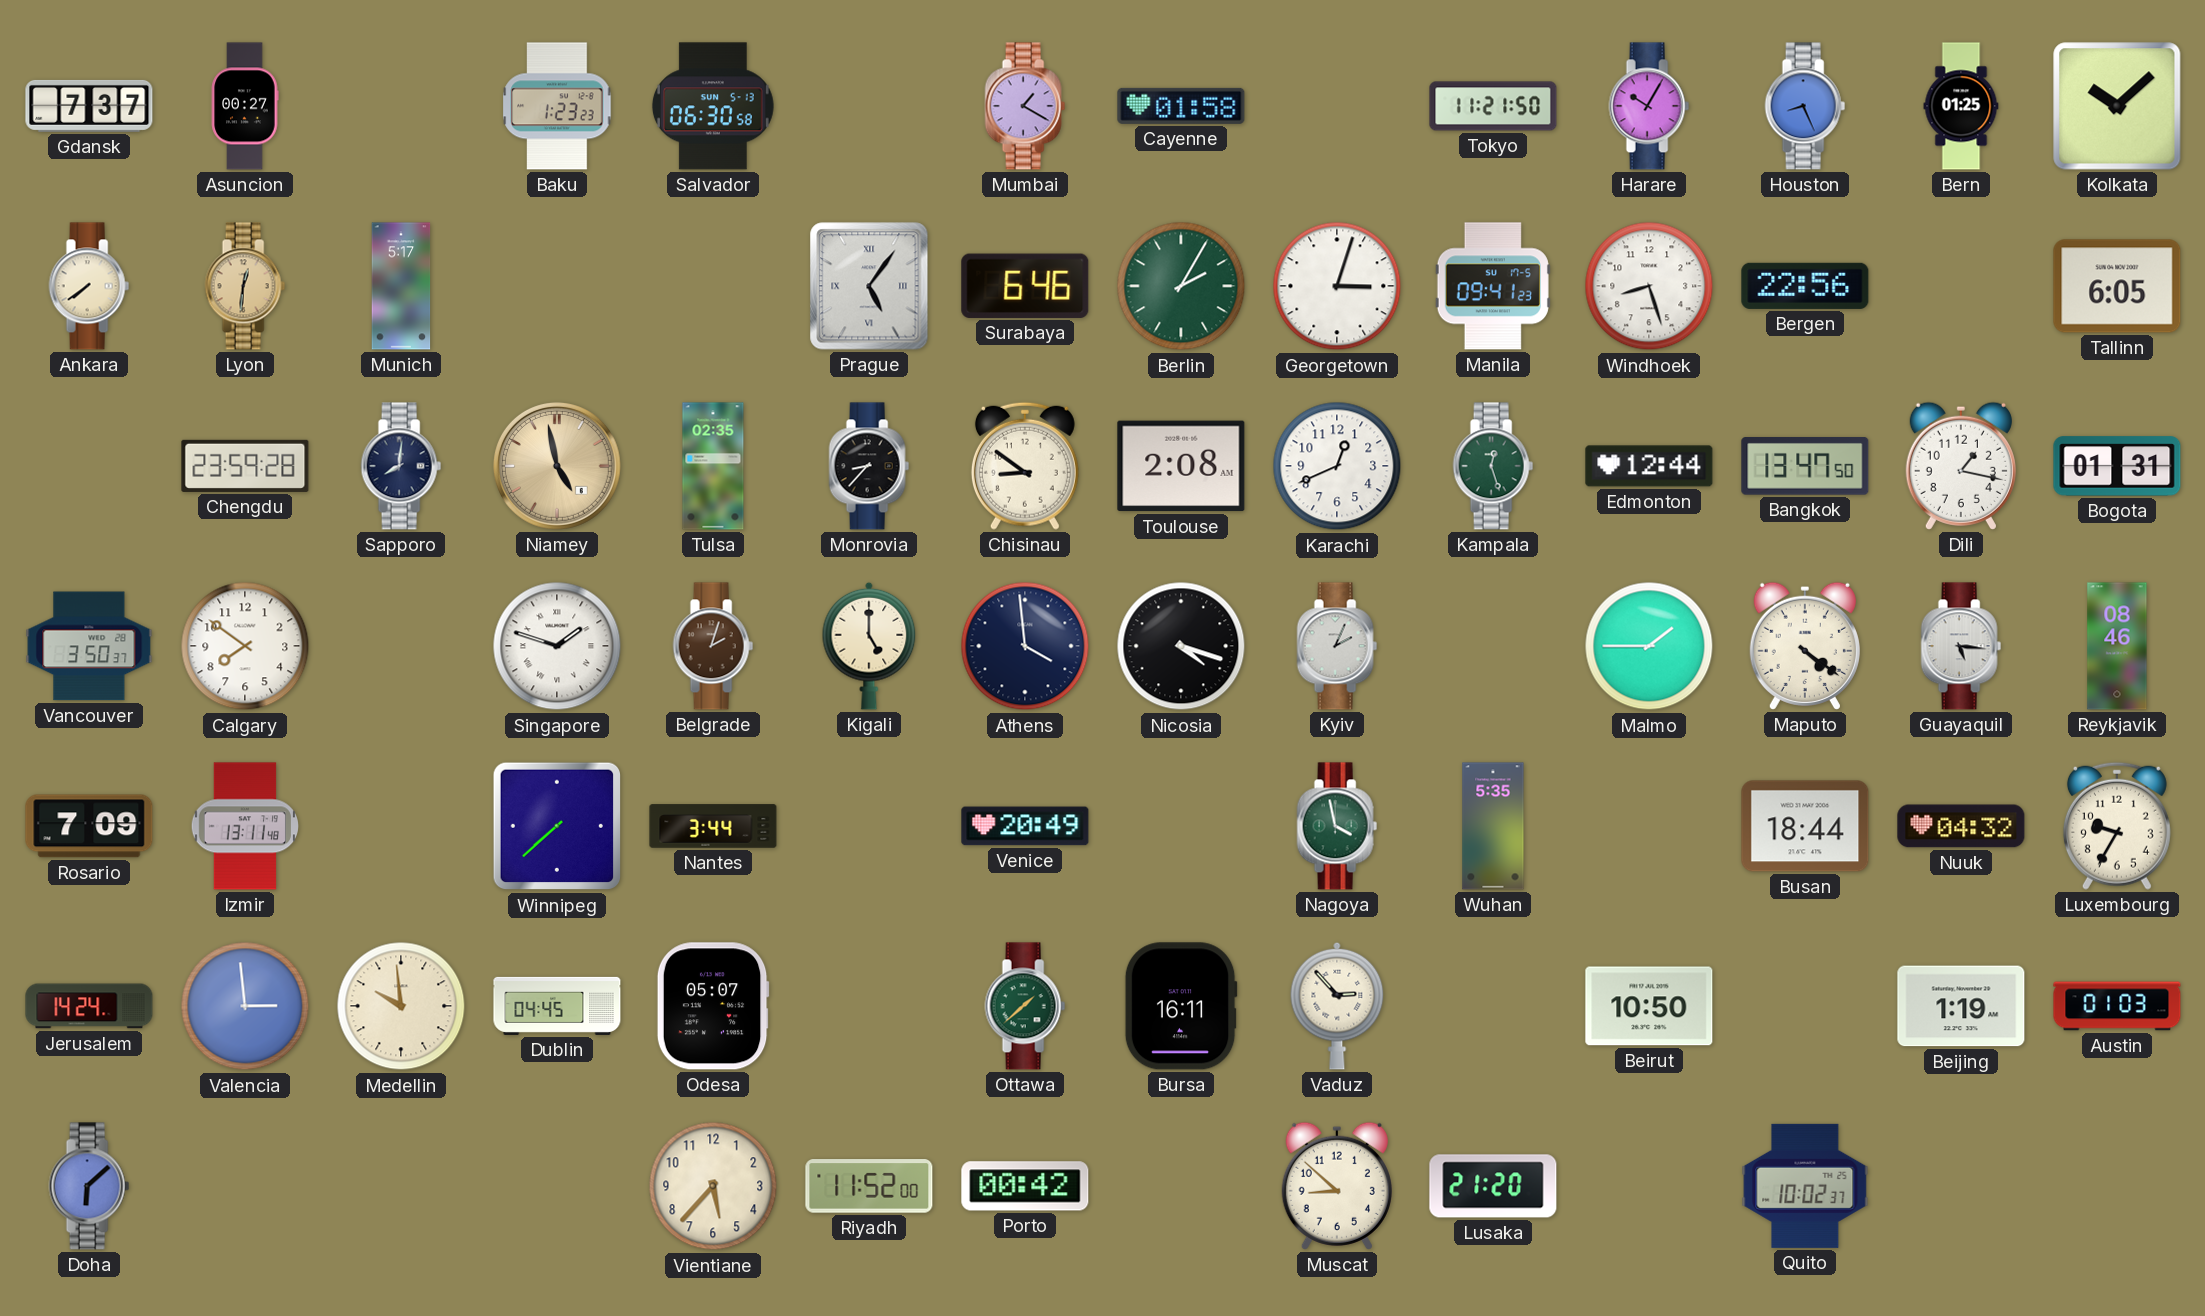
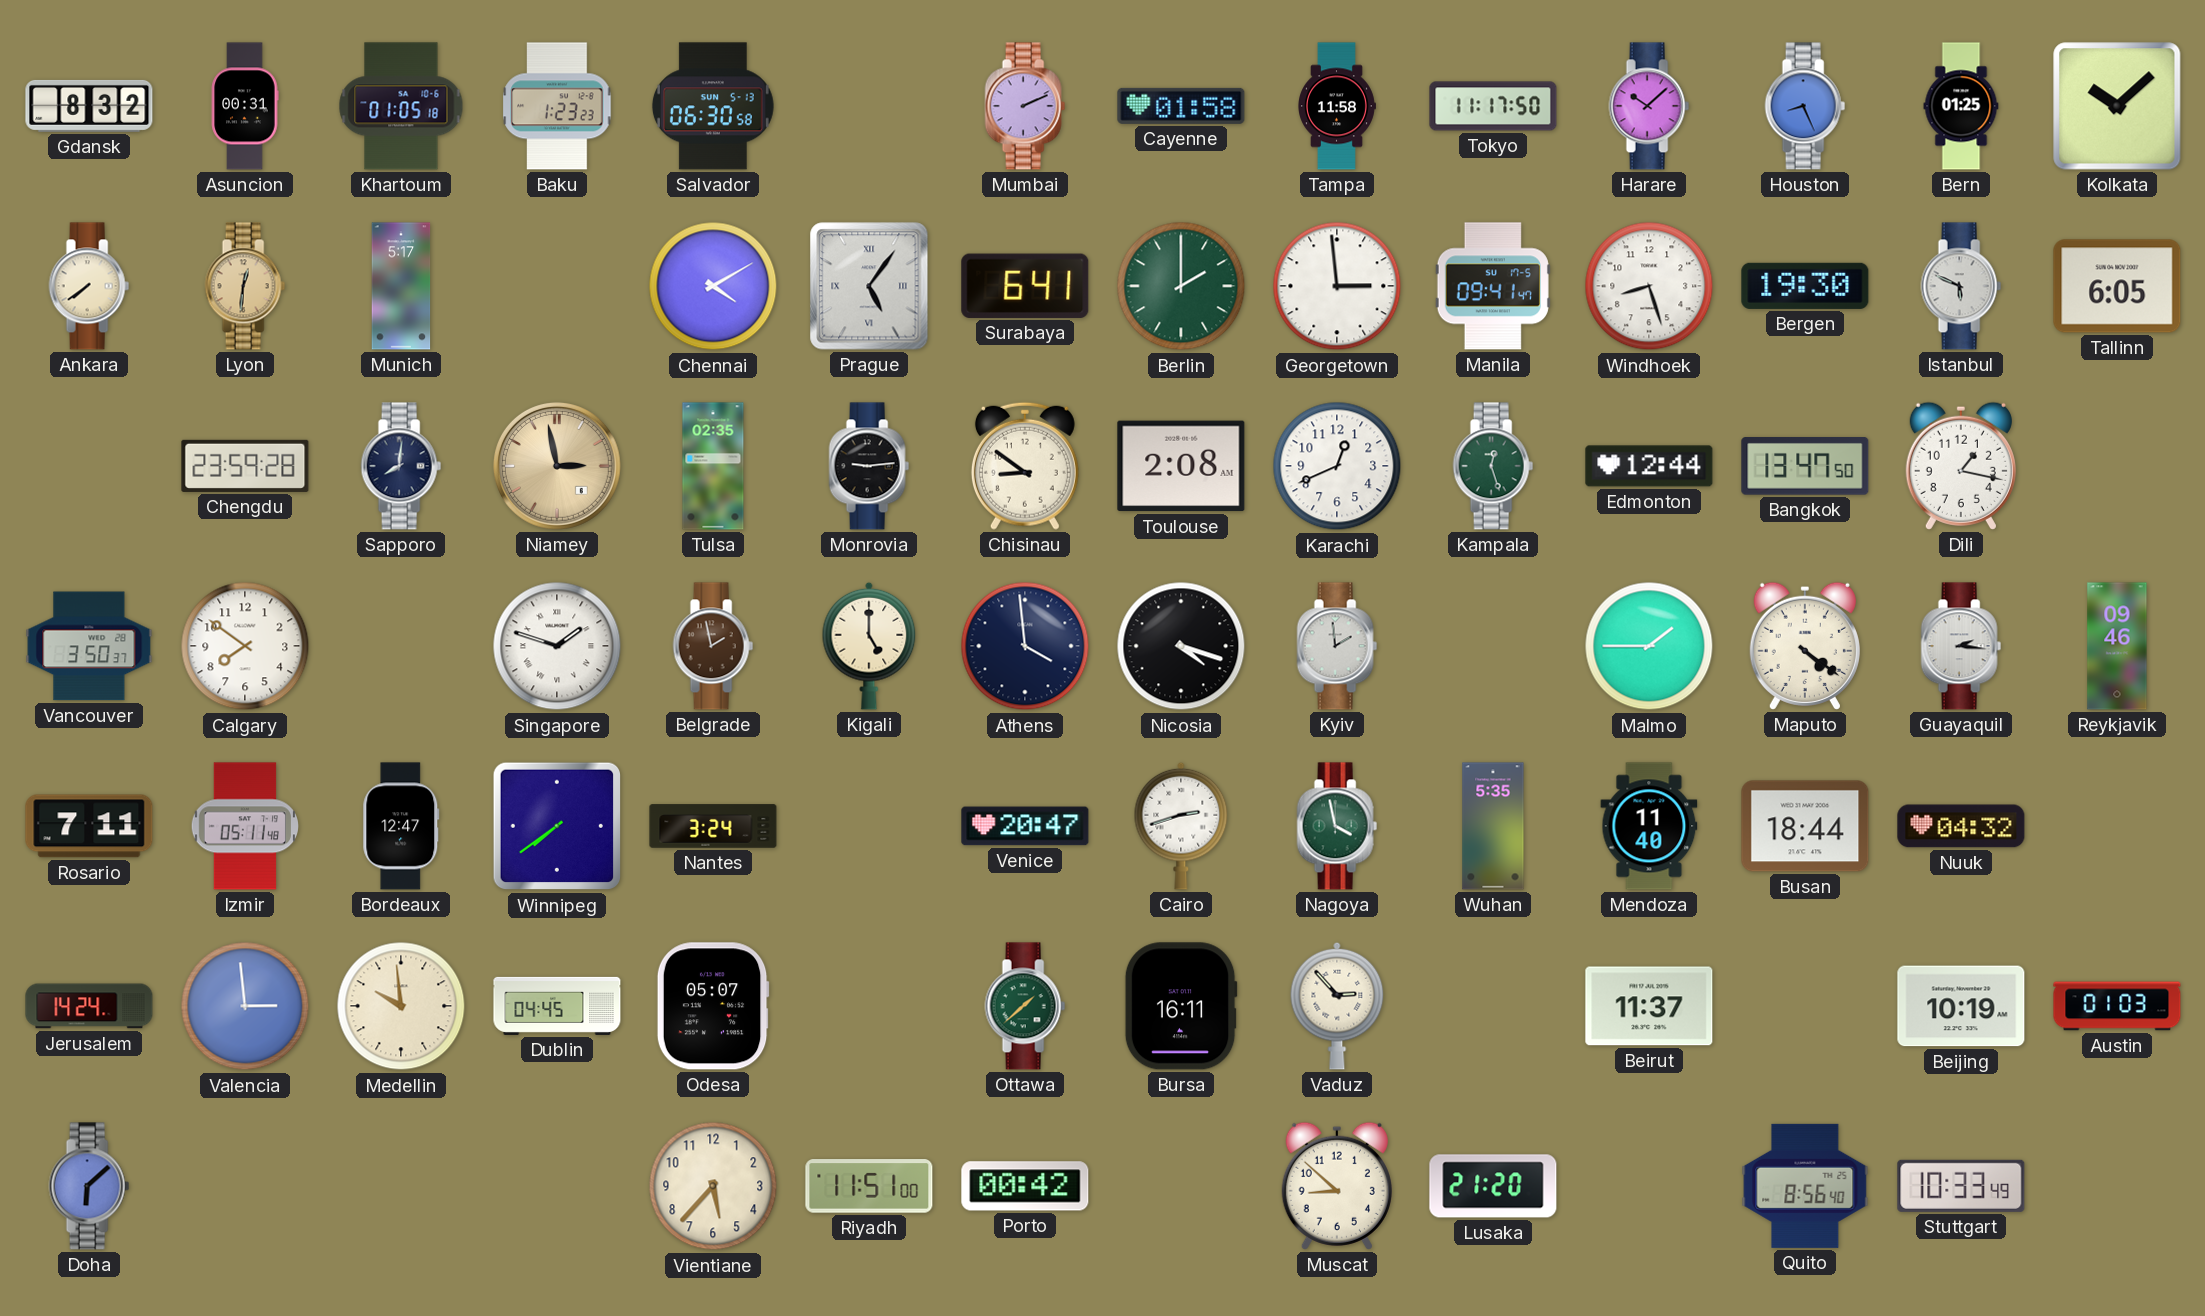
Gdansk: 7:37 -> 8:32
Asuncion: 00:27 -> 00:31
Khartoum: none -> 01:05
Mumbai: 1:20 -> 2:11
Tampa: none -> 11:58
Tokyo: 11:21 -> 11:17
Harare: 10:05 -> 10:08
Chennai: none -> 4:10
Surabaya: 6:46 -> 6:41
Berlin: 2:05 -> 2:00
Georgetown: 3:03 -> 2:59
Manila: 09:41:23 -> 09:41:47
Bergen: 22:56 -> 19:30
Istanbul: none -> 5:49
Niamey: 4:58 -> 2:58
Monrovia: 8:37 -> 9:14
Bogota: 01:31 -> none
Belgrade: 2:03 -> 1:58
Kyiv: 2:04 -> 1:59
Guayaquil: 5:16 -> 2:16
Reykjavik: 08:46 -> 09:46
Rosario: 7:09 -> 7:11
Izmir: 13:11 -> 05:11
Bordeaux: none -> 12:47
Winnipeg: 7:38 -> 7:39
Nantes: 3:44 -> 3:24
Venice: 20:49 -> 20:47
Cairo: none -> 2:42
Mendoza: none -> 11:40
Luxembourg: 9:35 -> none
Beirut: 10:50 -> 11:37
Beijing: 1:19 -> 10:19
Riyadh: 11:52 -> 11:51
Quito: 10:02 -> 8:56
Stuttgart: none -> 10:33
